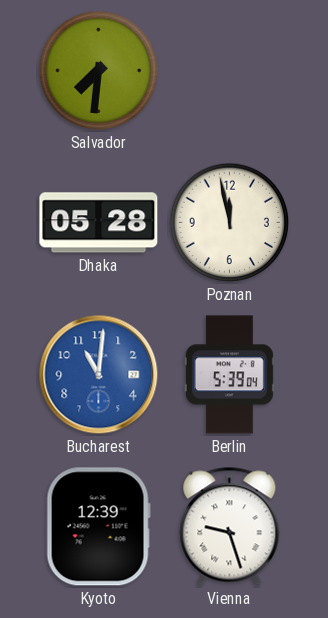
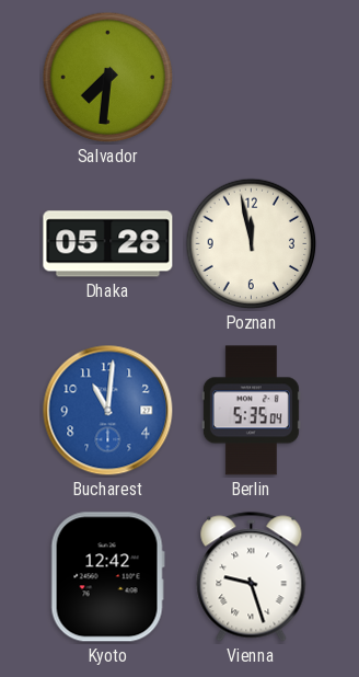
Berlin: 5:39 -> 5:35
Kyoto: 12:39 -> 12:42
